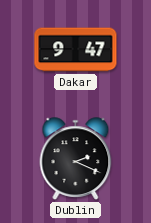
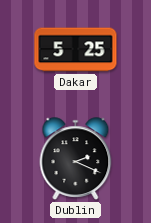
Dakar: 9:47 -> 5:25
